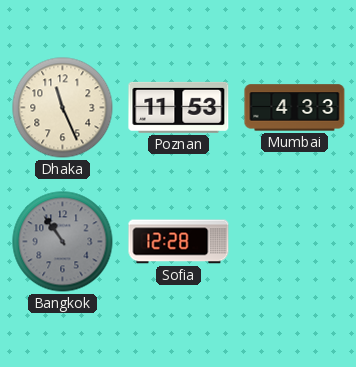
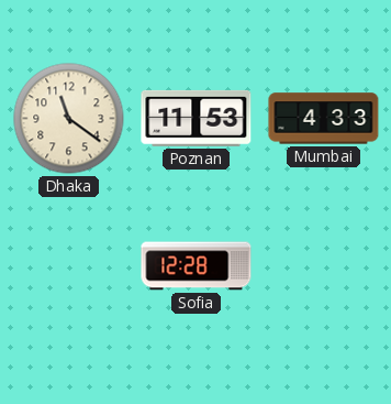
Dhaka: 11:26 -> 11:21
Bangkok: 10:54 -> none
